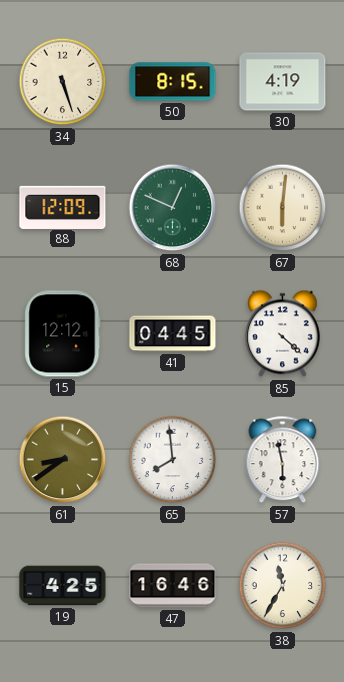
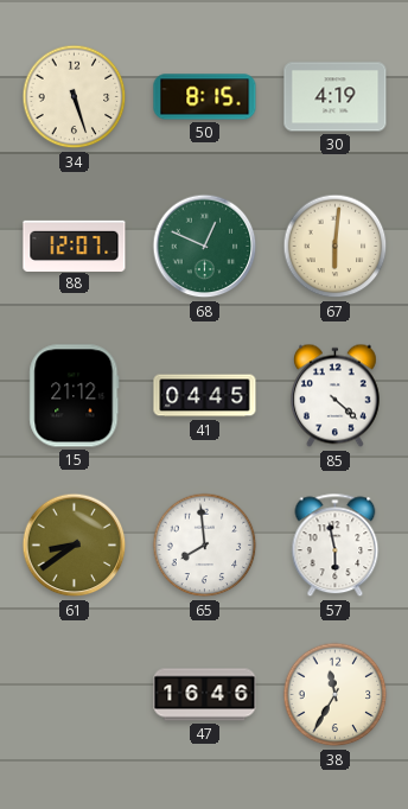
88: 12:09 -> 12:07
15: 12:12 -> 21:12
19: 4:25 -> none
